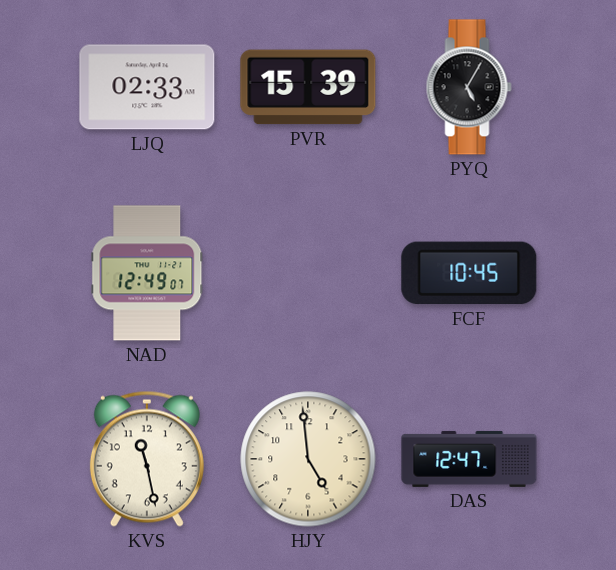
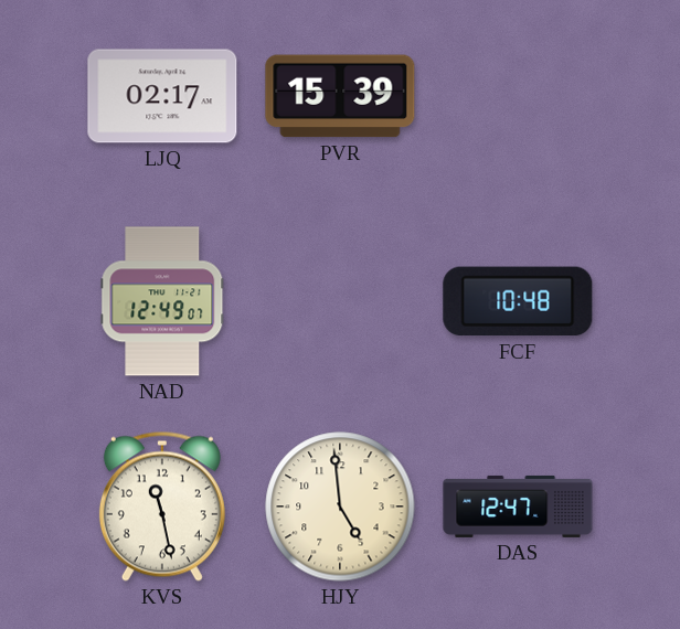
LJQ: 02:33 -> 02:17
PYQ: 5:05 -> none
FCF: 10:45 -> 10:48
